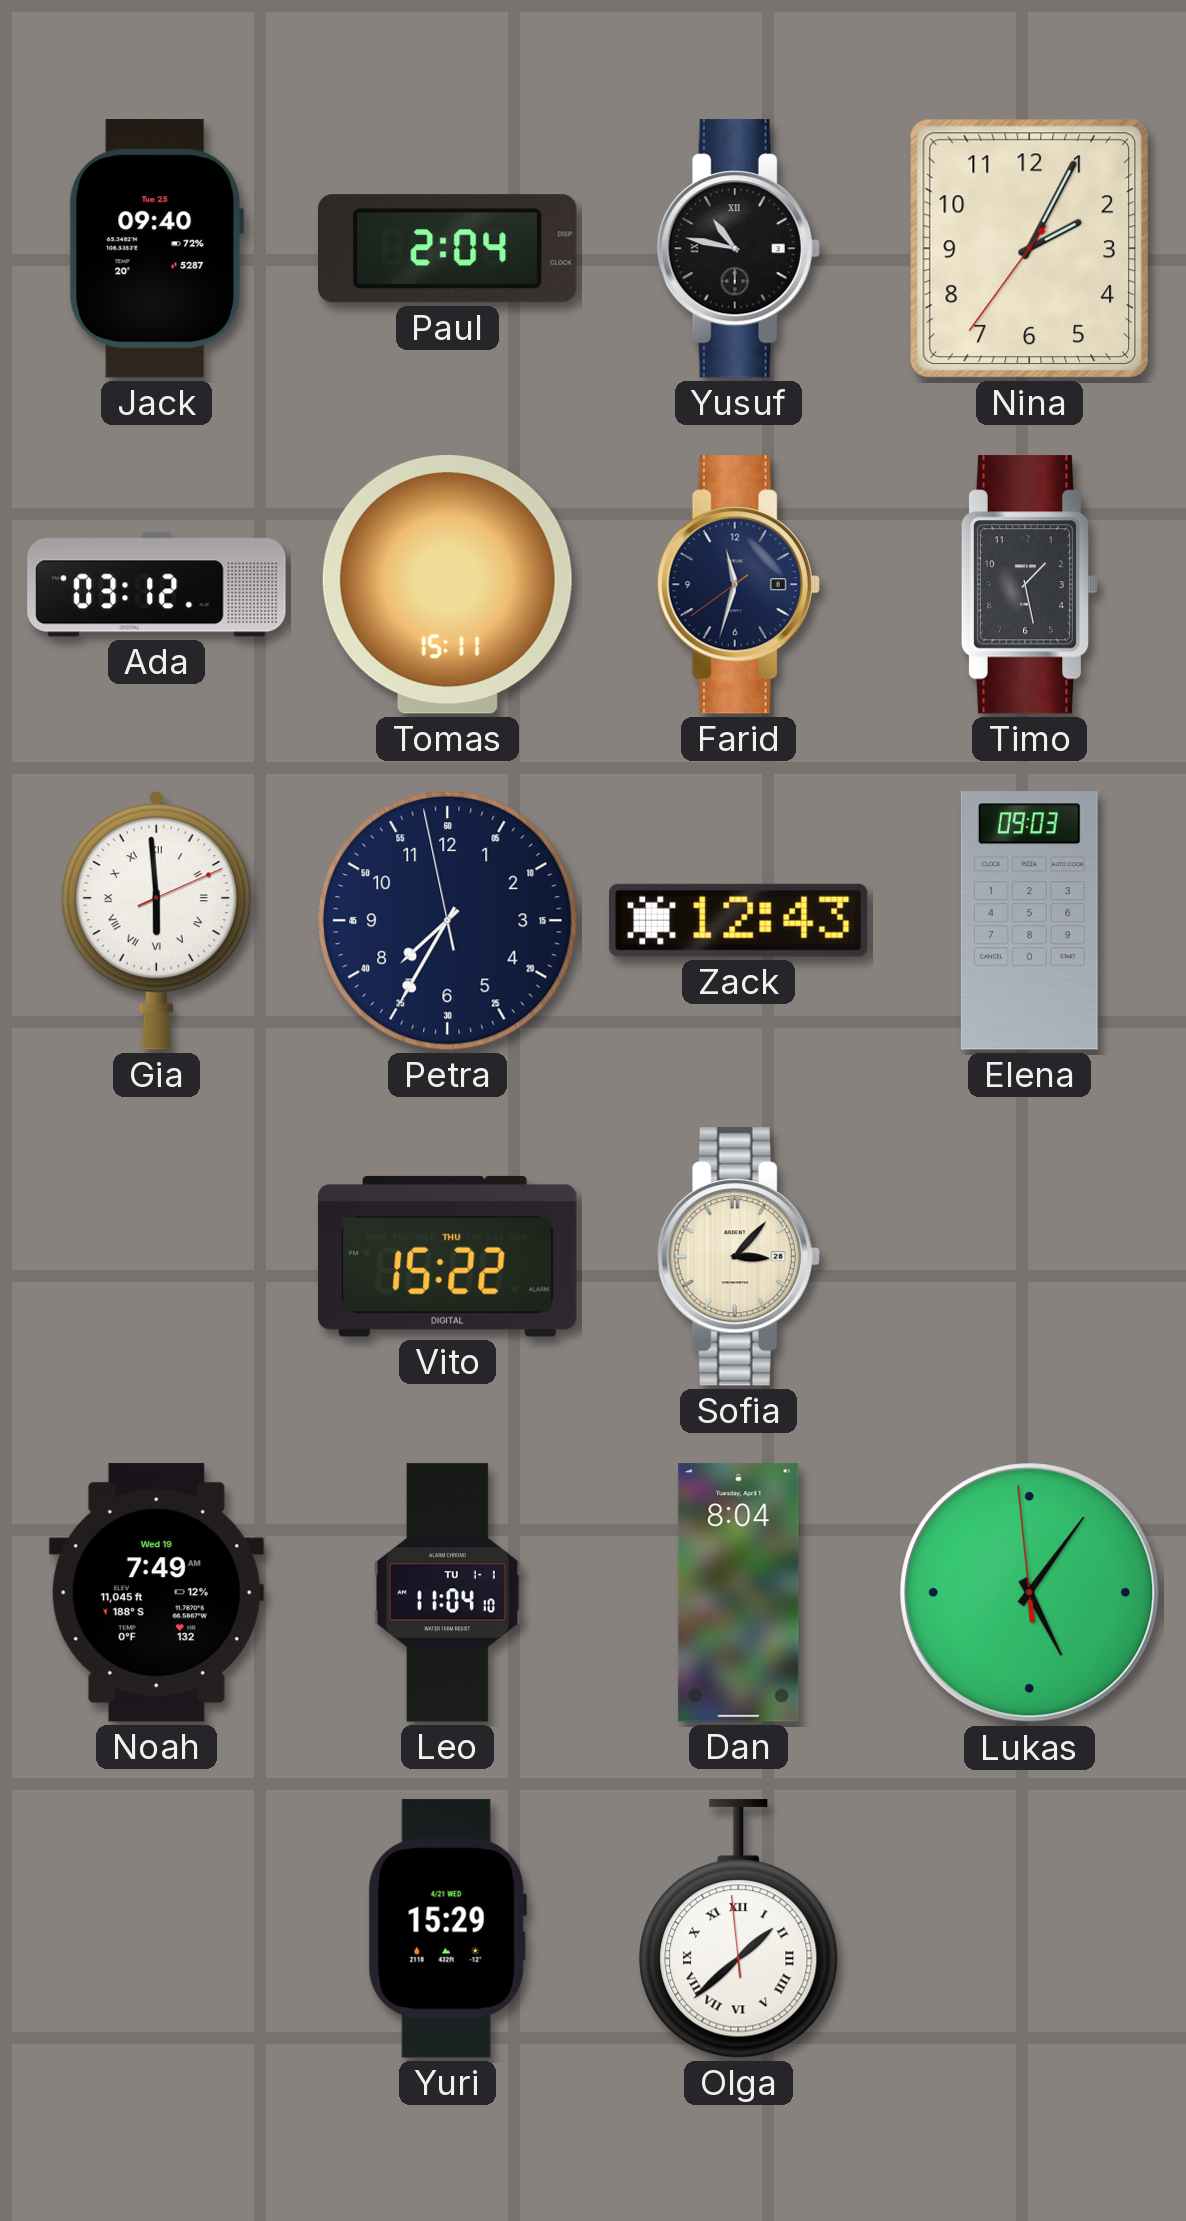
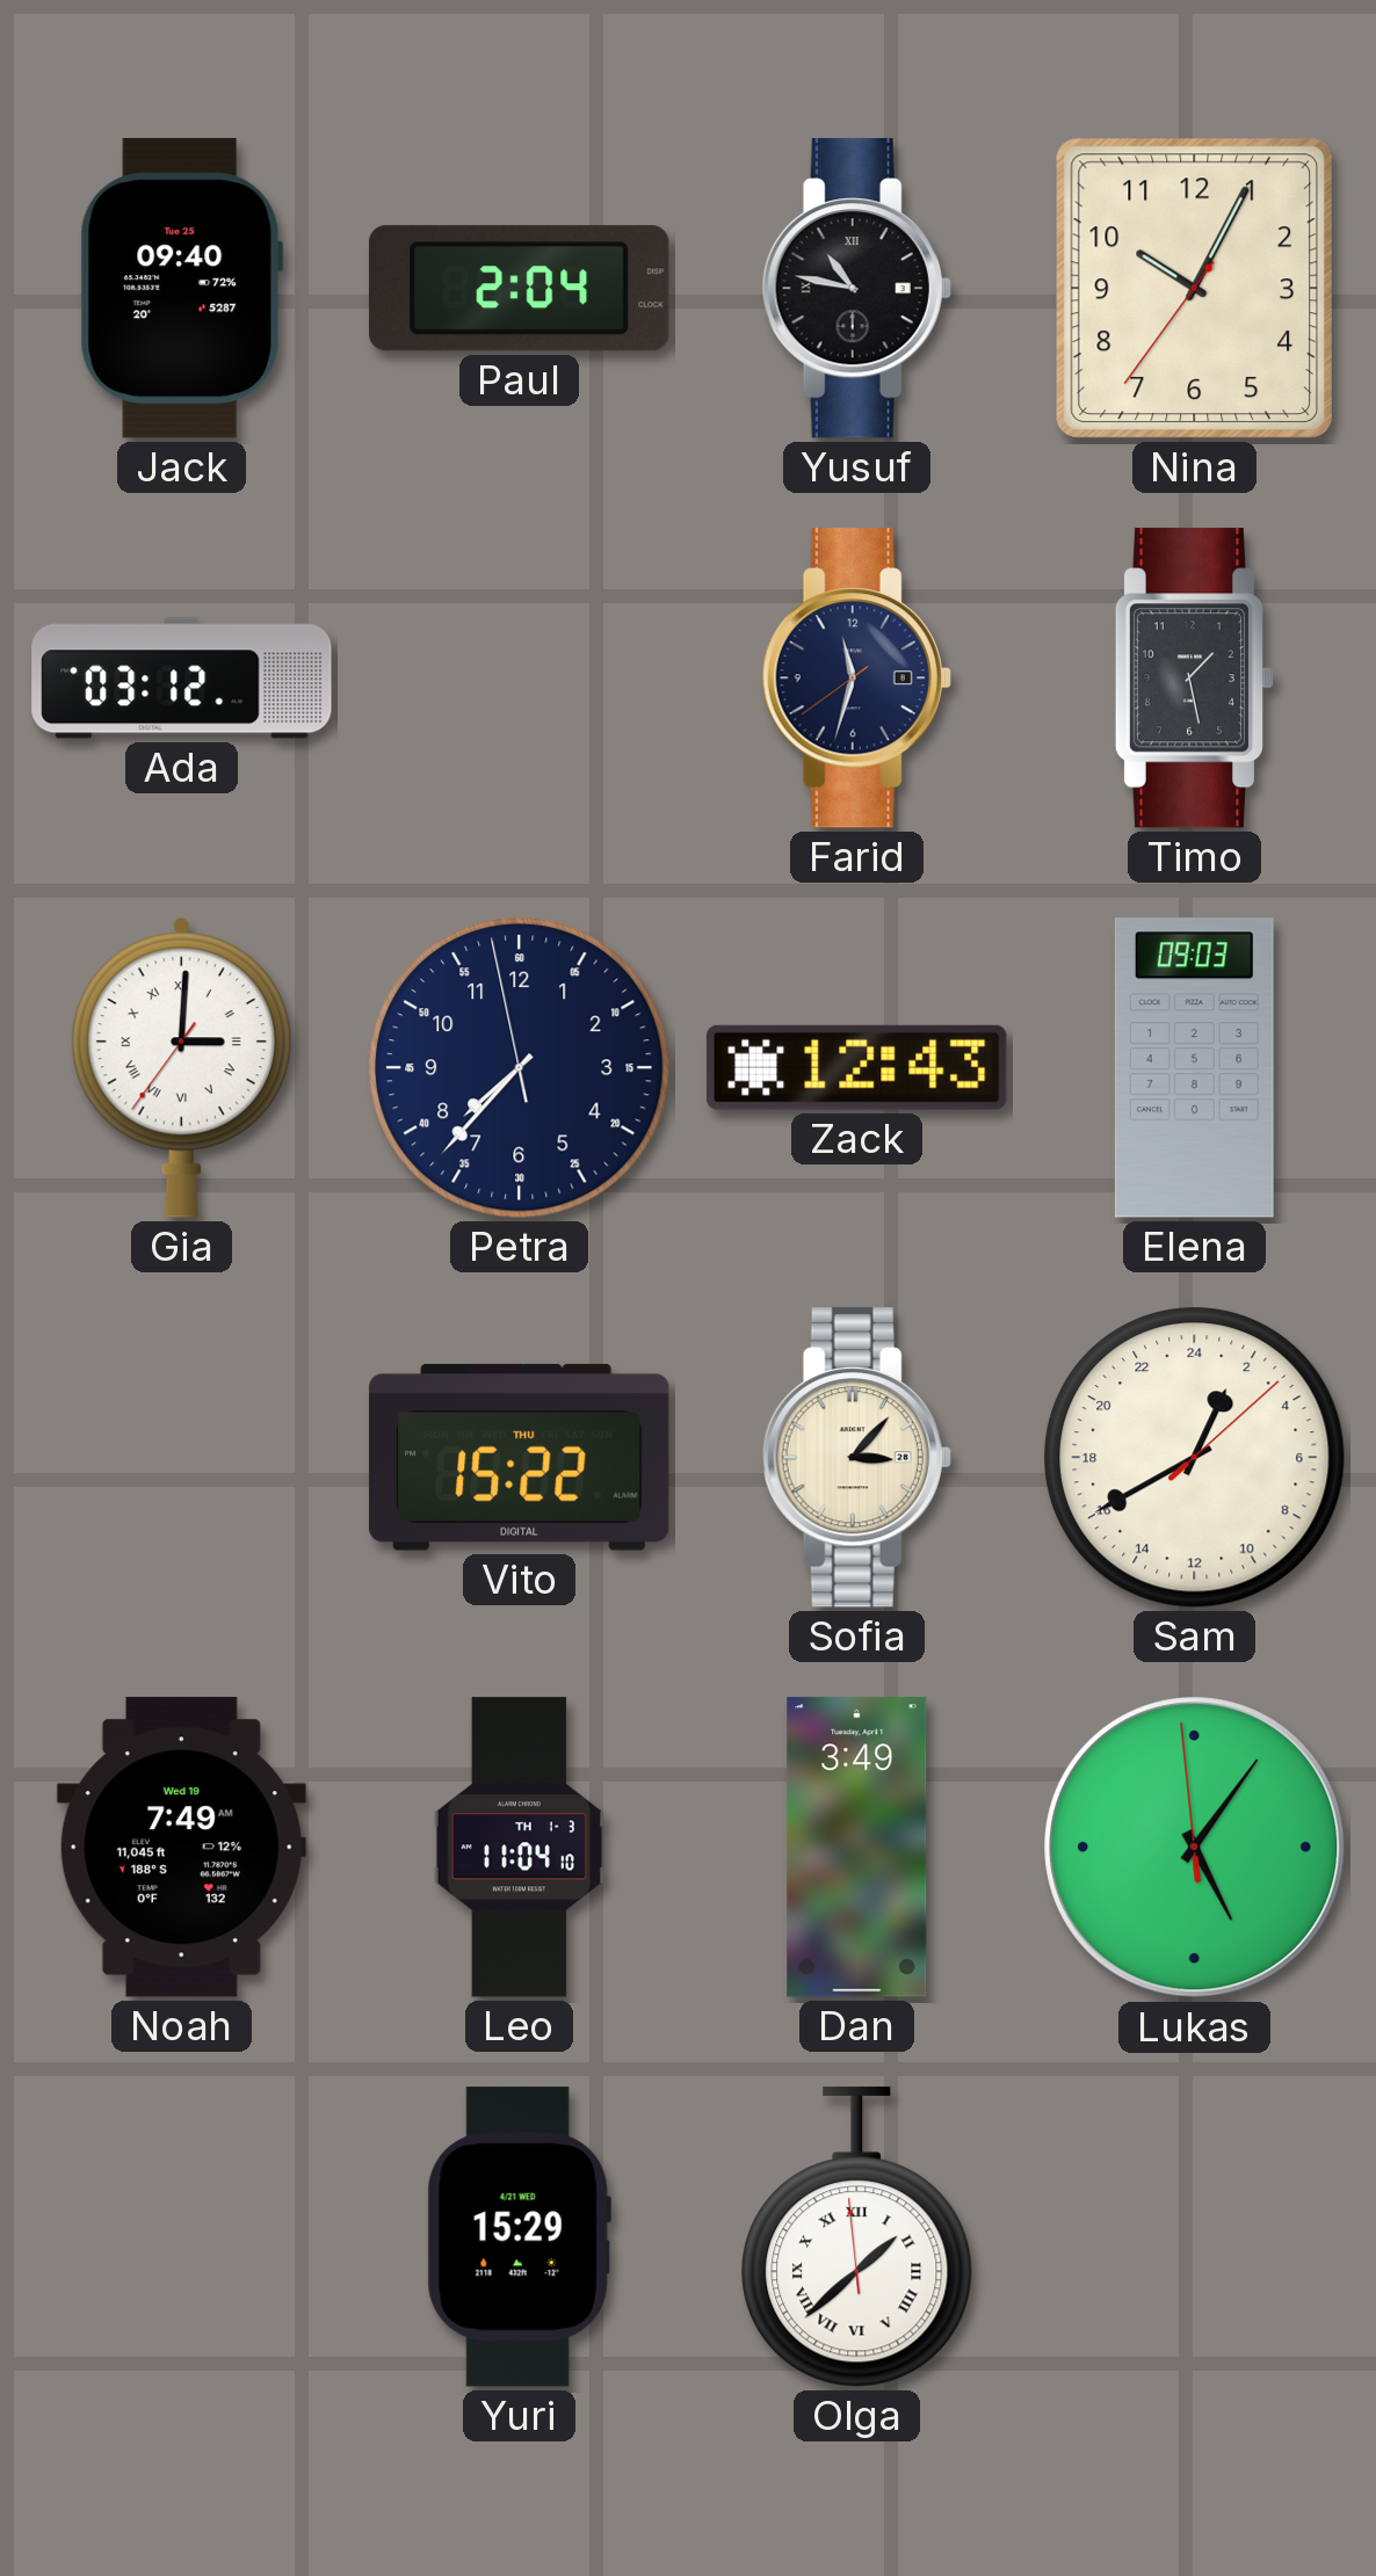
Nina: 2:04 -> 10:04
Tomas: 15:11 -> none
Gia: 5:59 -> 3:00
Petra: 7:34 -> 7:36
Sam: none -> 1:40
Leo date: TU 1-1 -> TH 1-3
Dan: 8:04 -> 3:49
